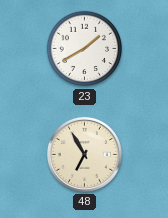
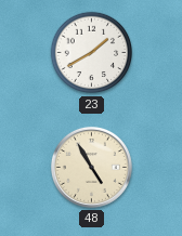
48: 6:55 -> 4:55
